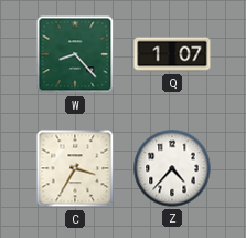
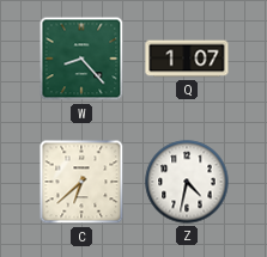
C: 3:35 -> 6:38
Z: 4:37 -> 4:32
